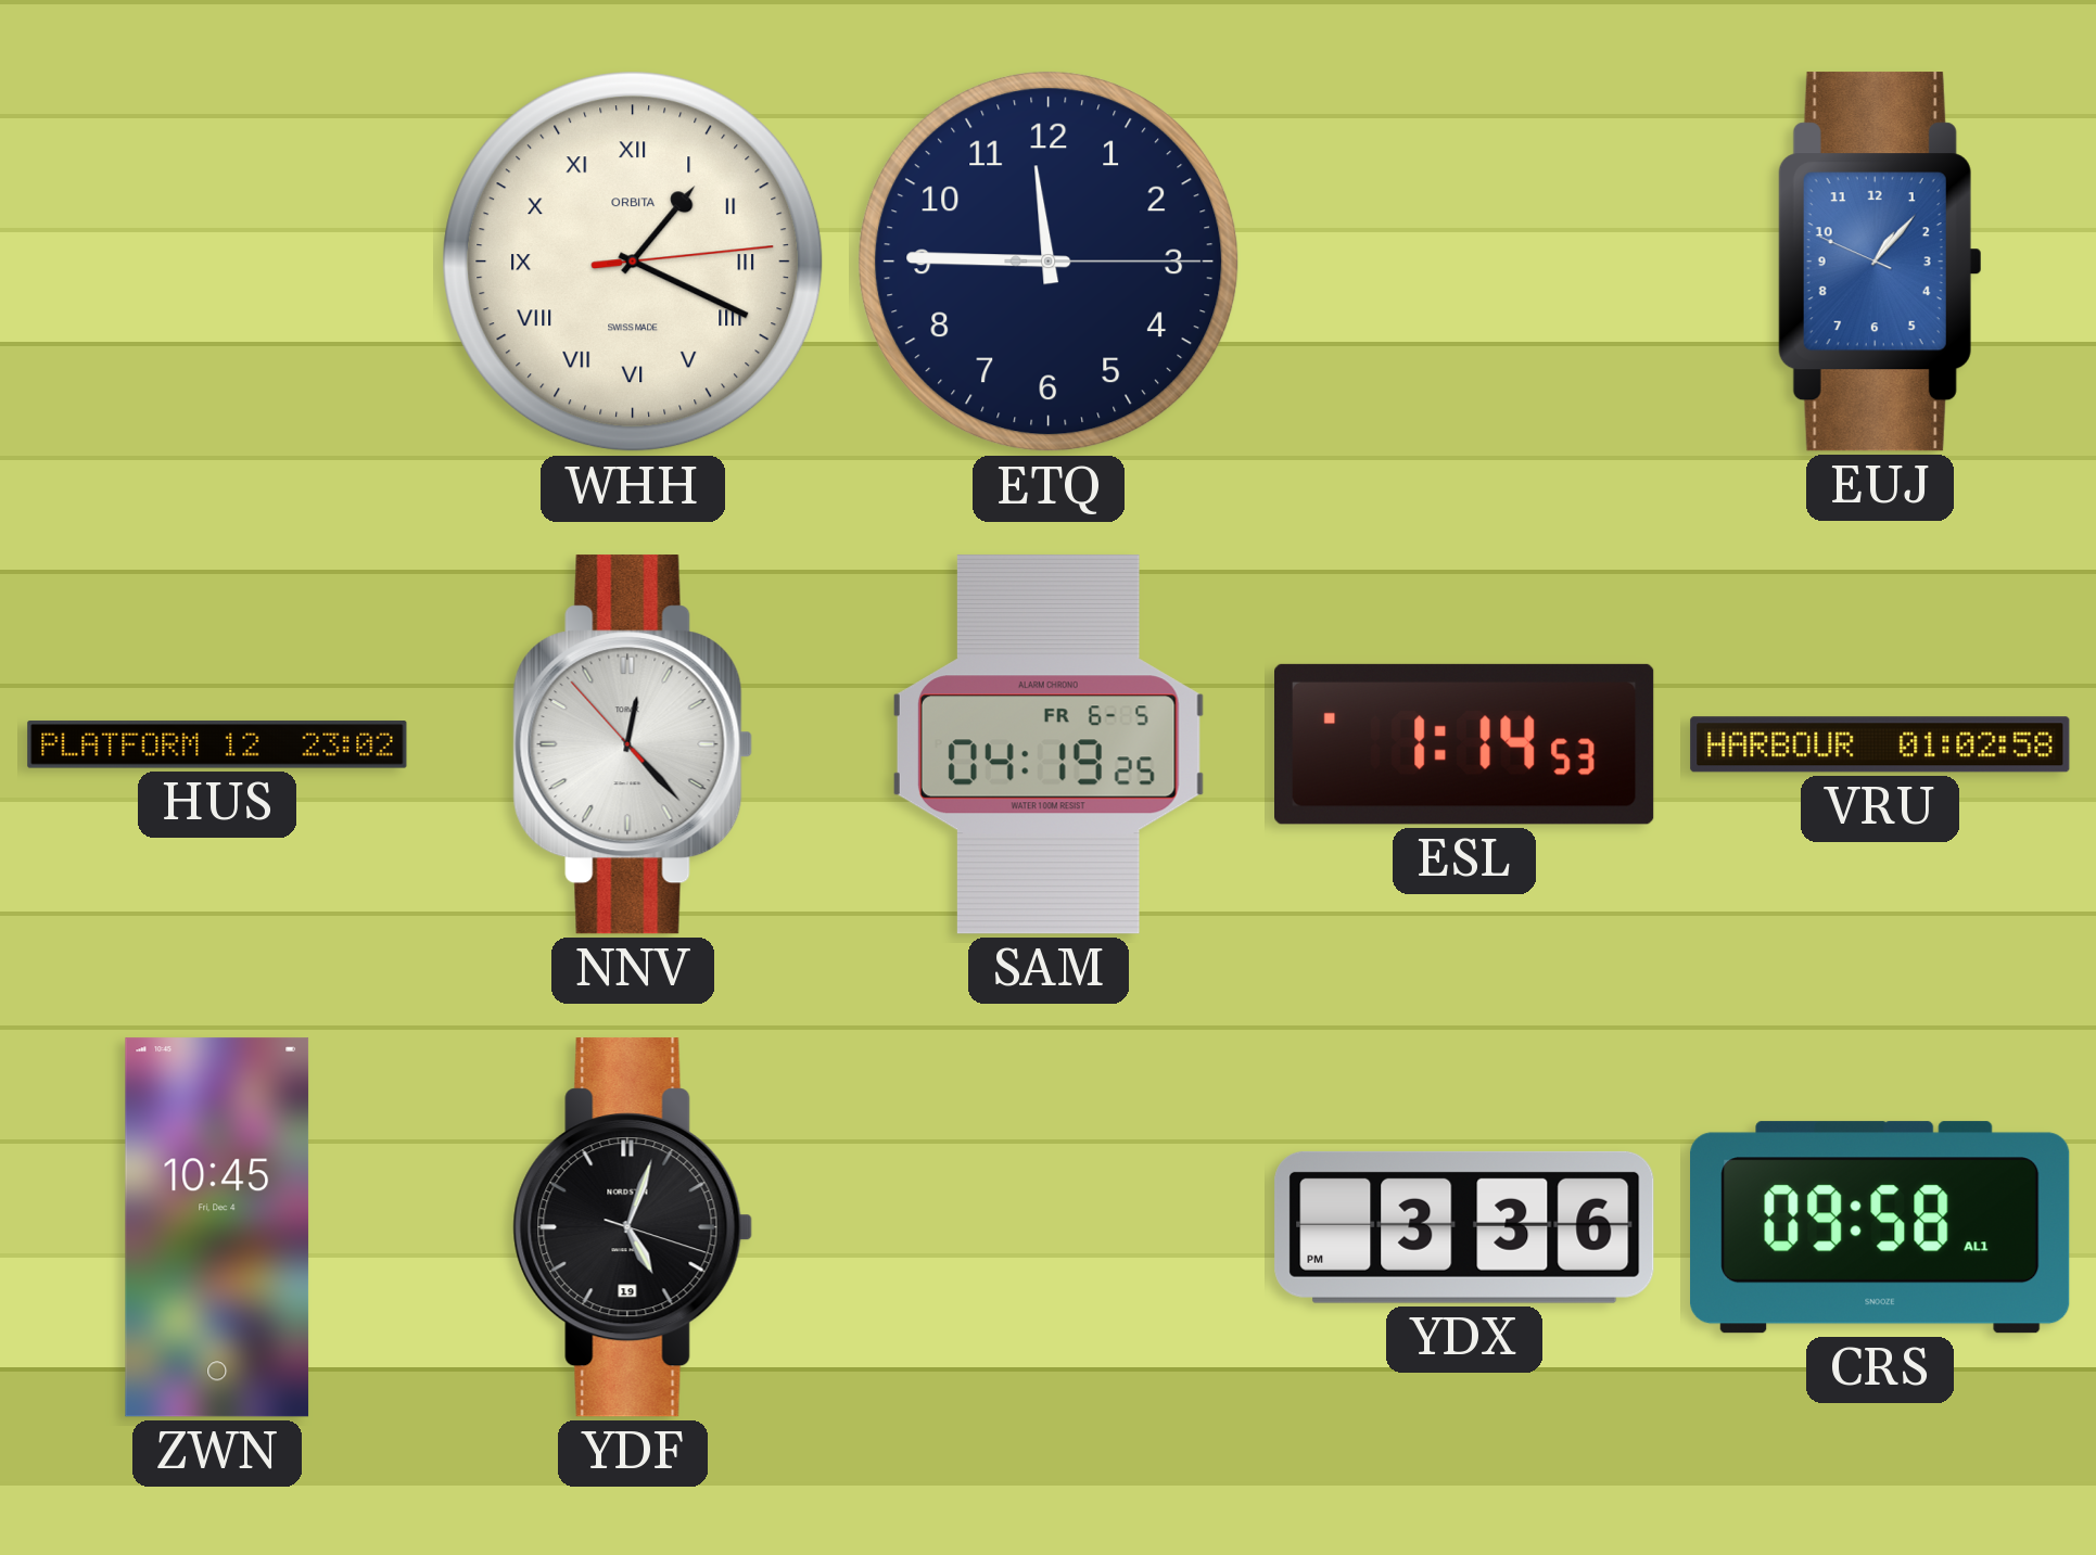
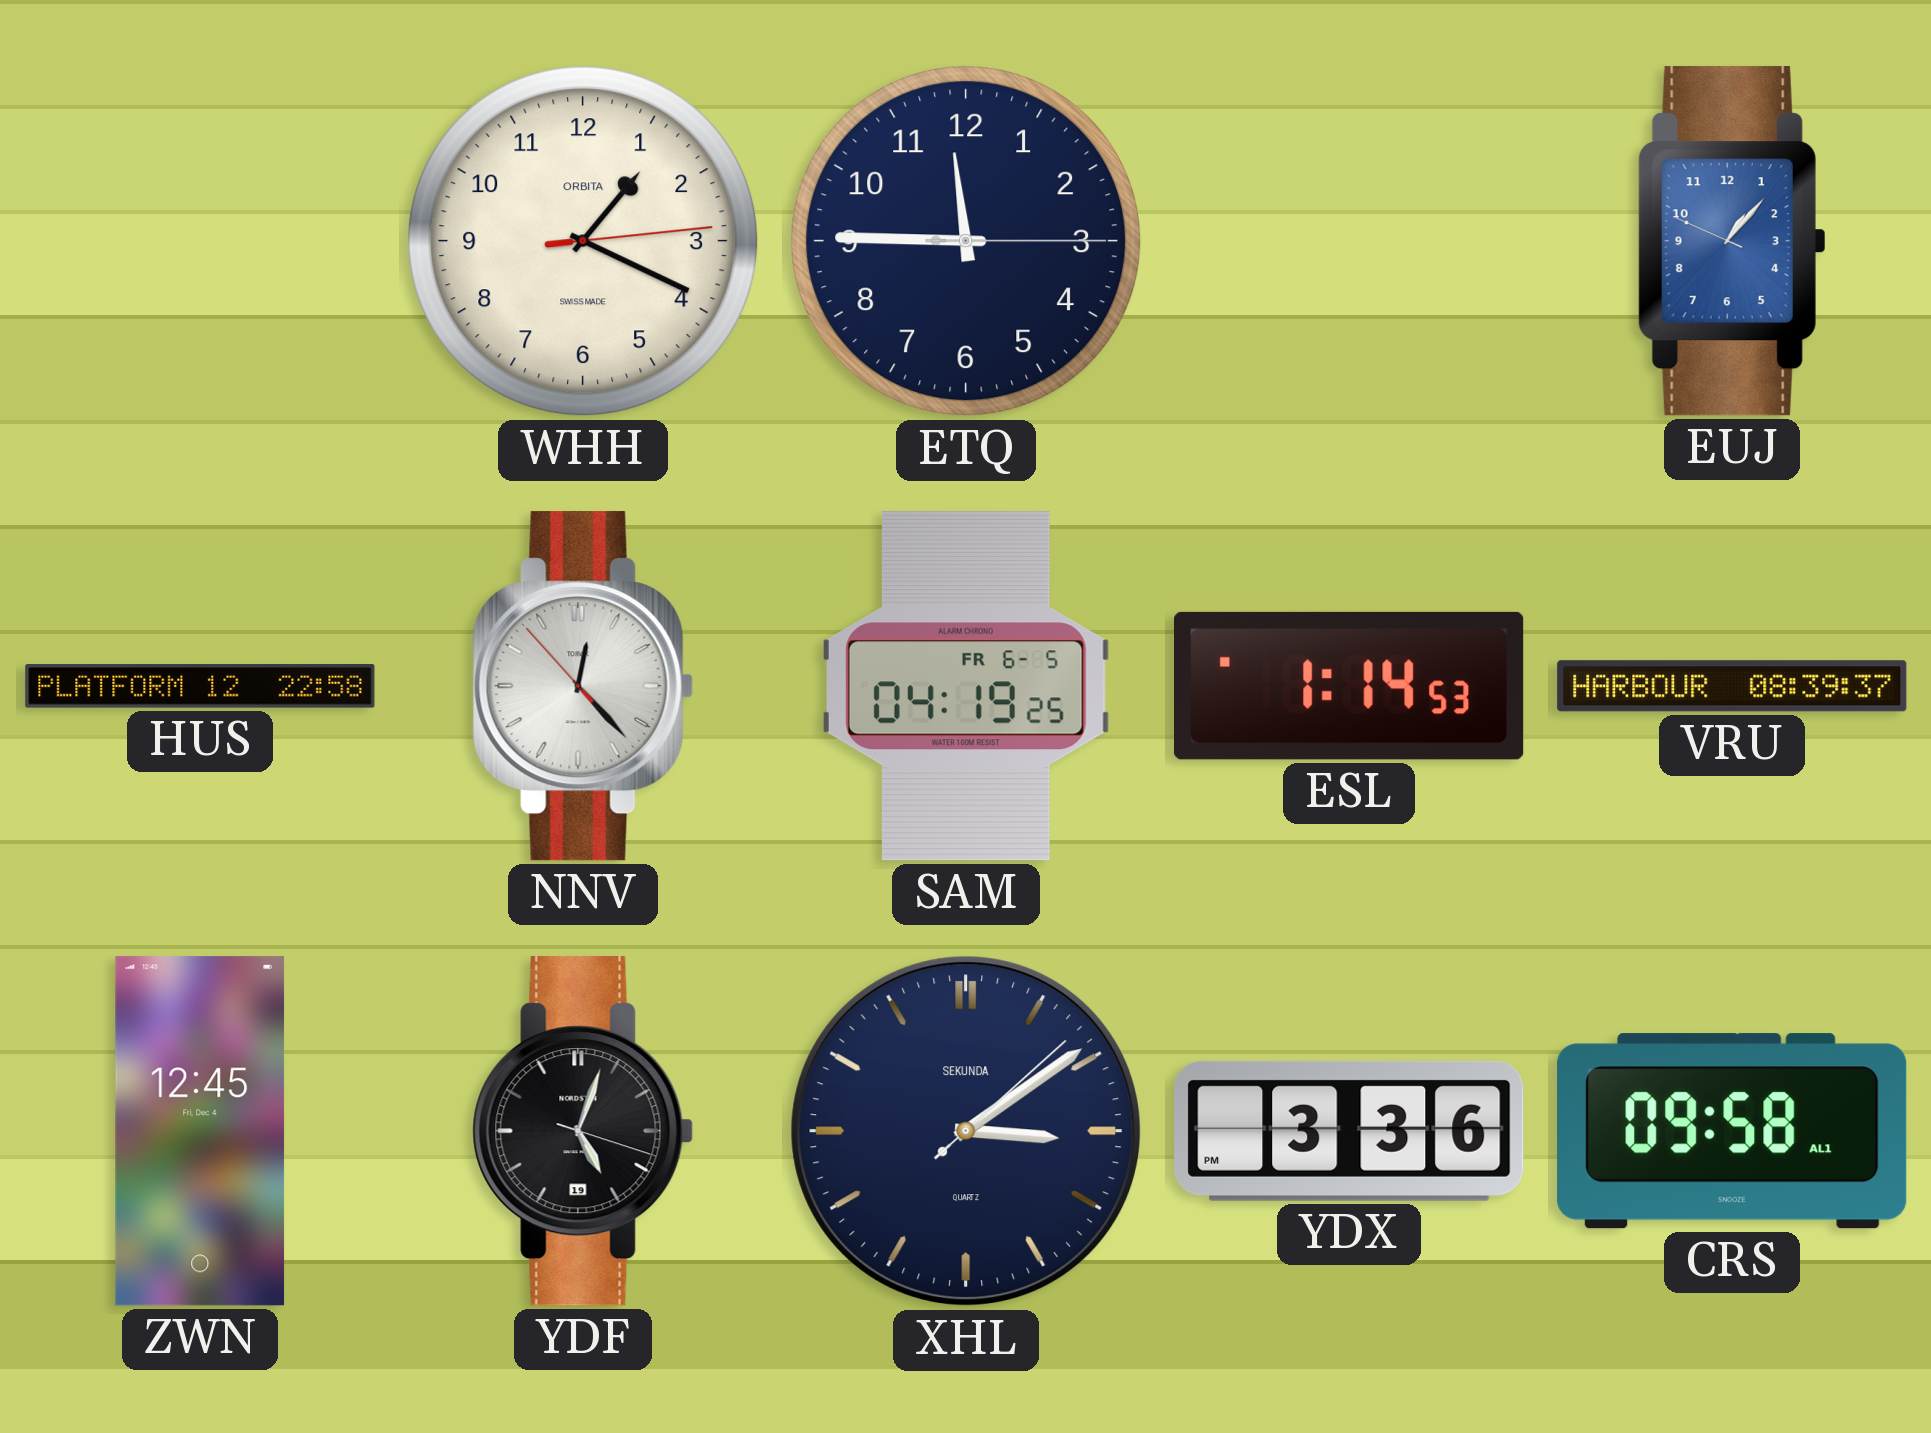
WHH numerals: Roman -> Arabic
HUS: 23:02 -> 22:58
VRU: 01:02 -> 08:39
ZWN: 10:45 -> 12:45
XHL: none -> 3:09
